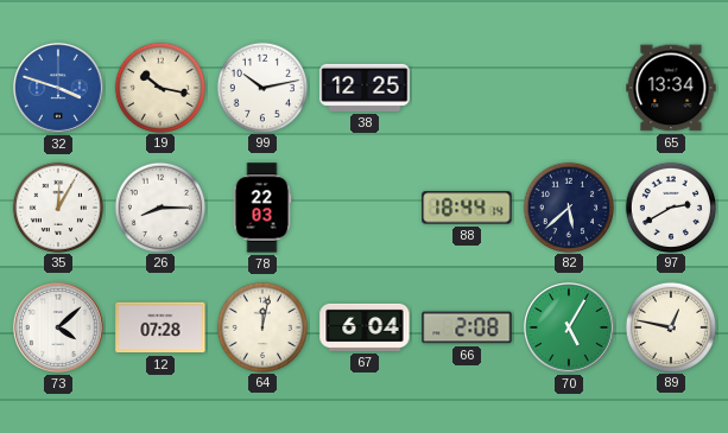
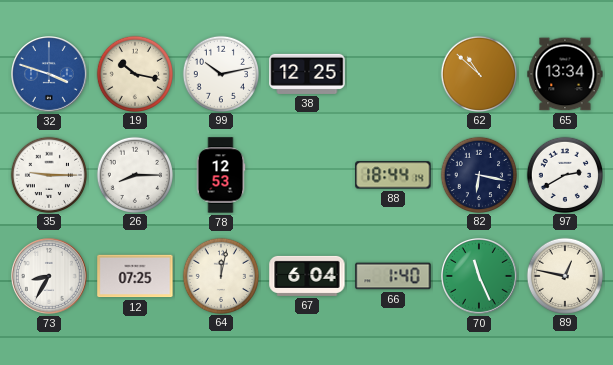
62: none -> 10:52
35: 12:05 -> 9:15
78: 22:03 -> 12:53
82: 5:38 -> 6:17
73: 4:08 -> 8:35
12: 07:28 -> 07:25
66: 2:08 -> 1:40
70: 5:05 -> 11:26
